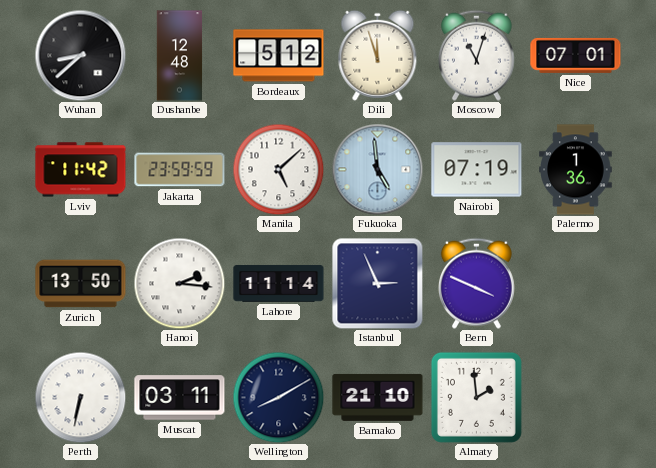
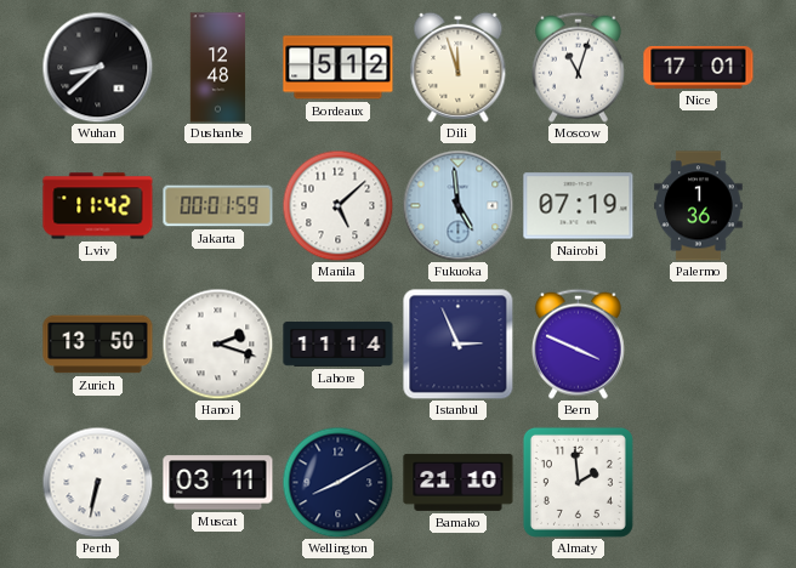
Nice: 07:01 -> 17:01
Jakarta: 23:59 -> 00:01
Hanoi: 2:16 -> 2:18
